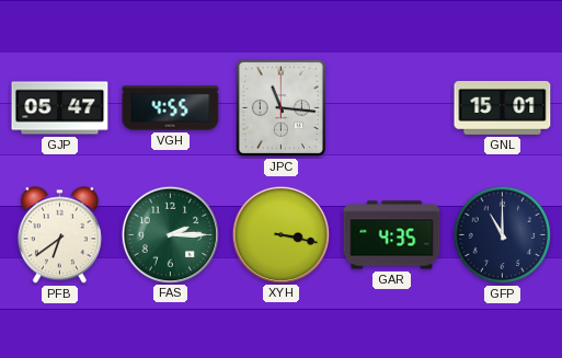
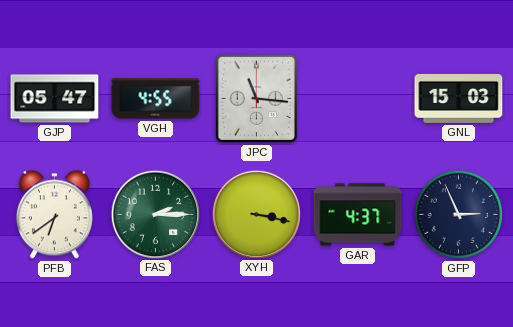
GNL: 15:01 -> 15:03
GAR: 4:35 -> 4:37
GFP: 11:00 -> 2:56
